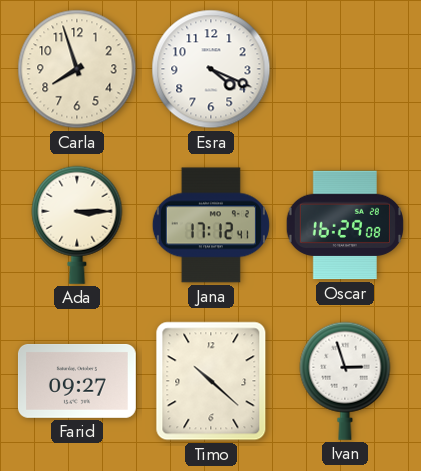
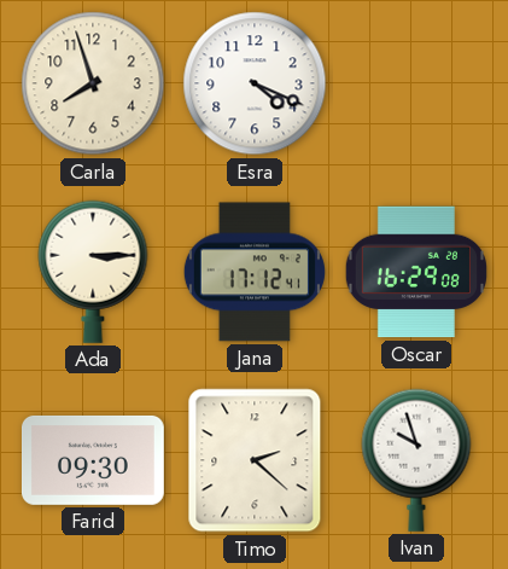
Farid: 09:27 -> 09:30
Timo: 10:22 -> 2:22
Ivan: 2:57 -> 9:57
